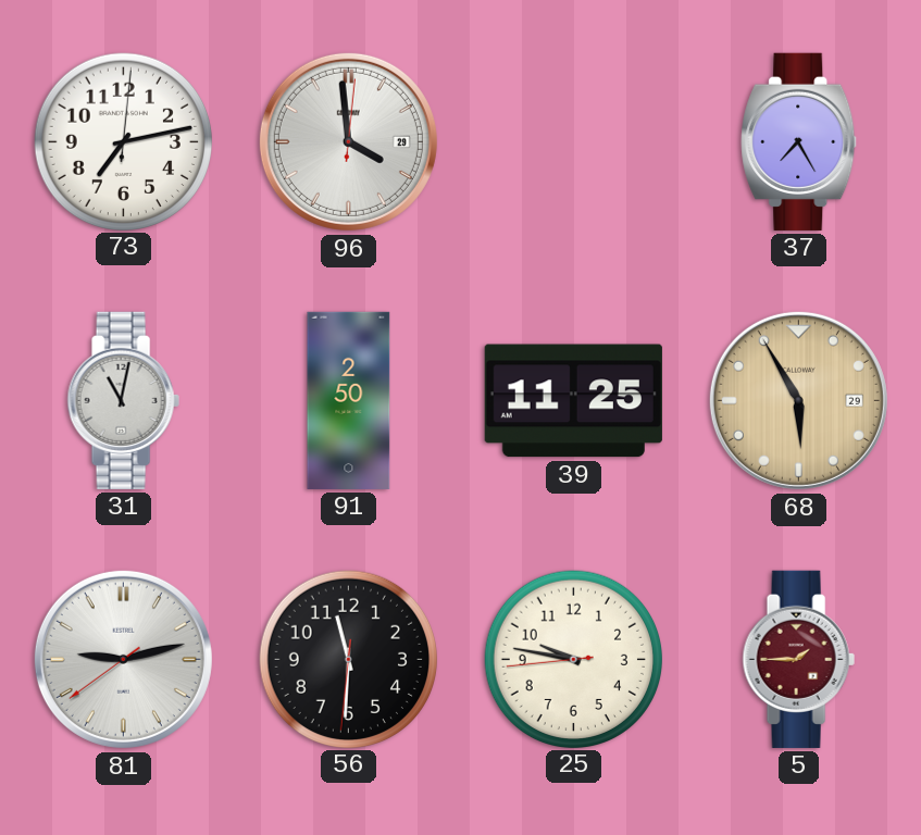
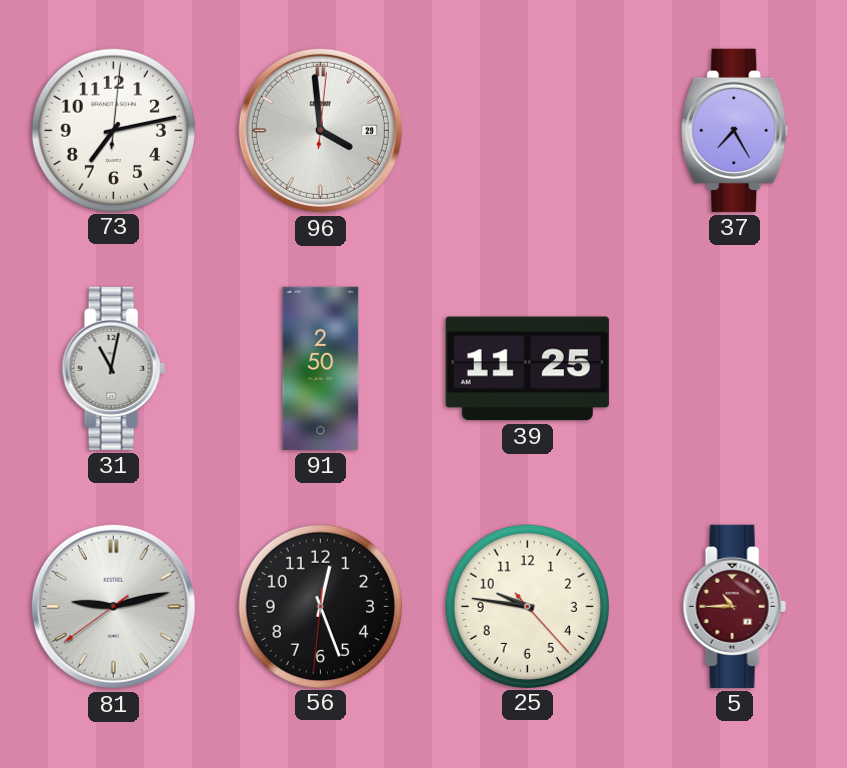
68: 5:55 -> none
56: 11:30 -> 12:26
25: 9:46:44 -> 9:46:23
5: 1:45 -> 10:45
